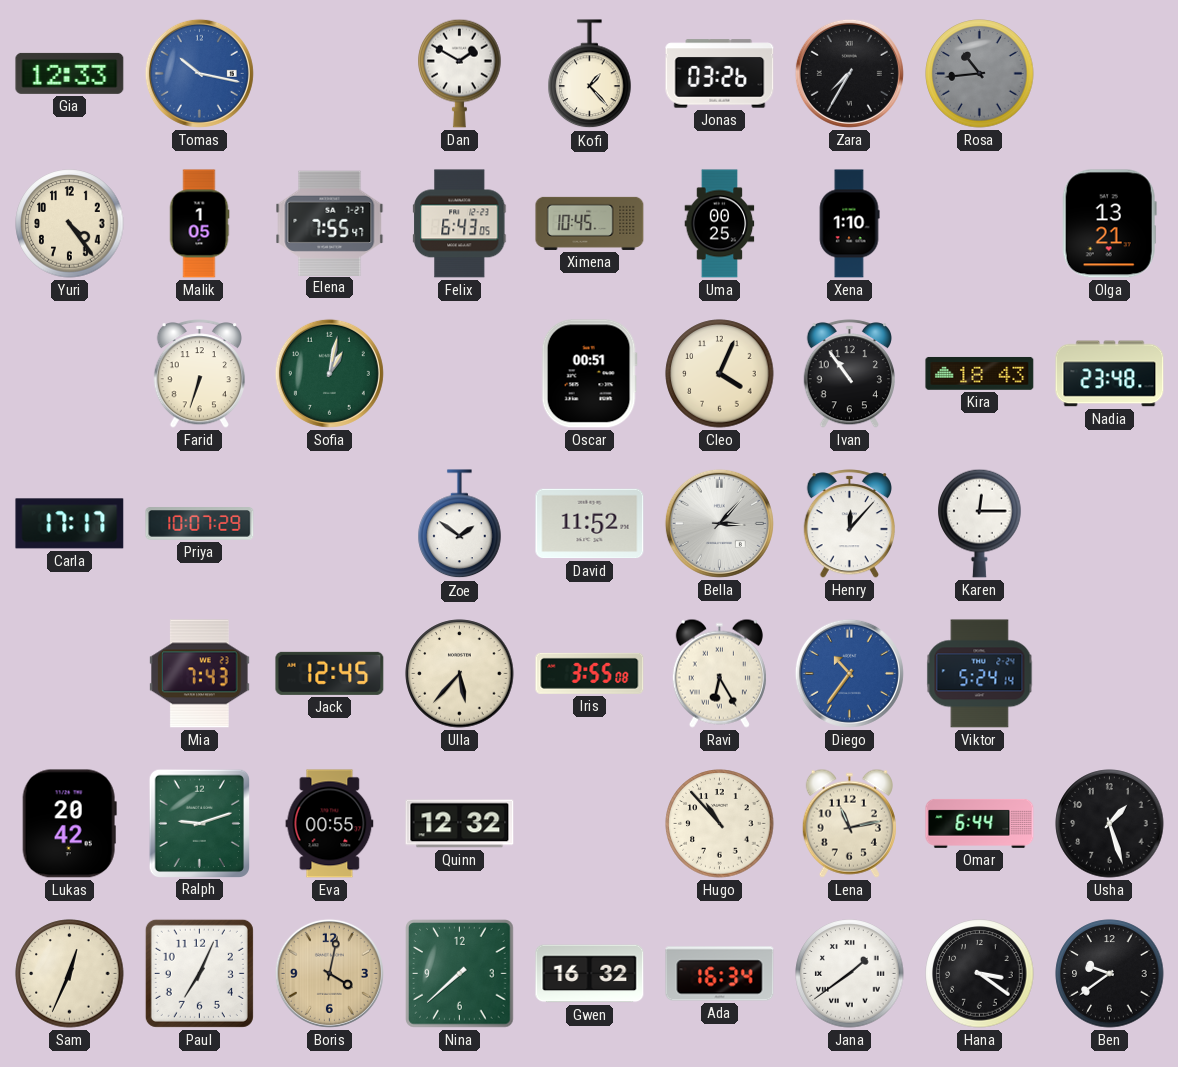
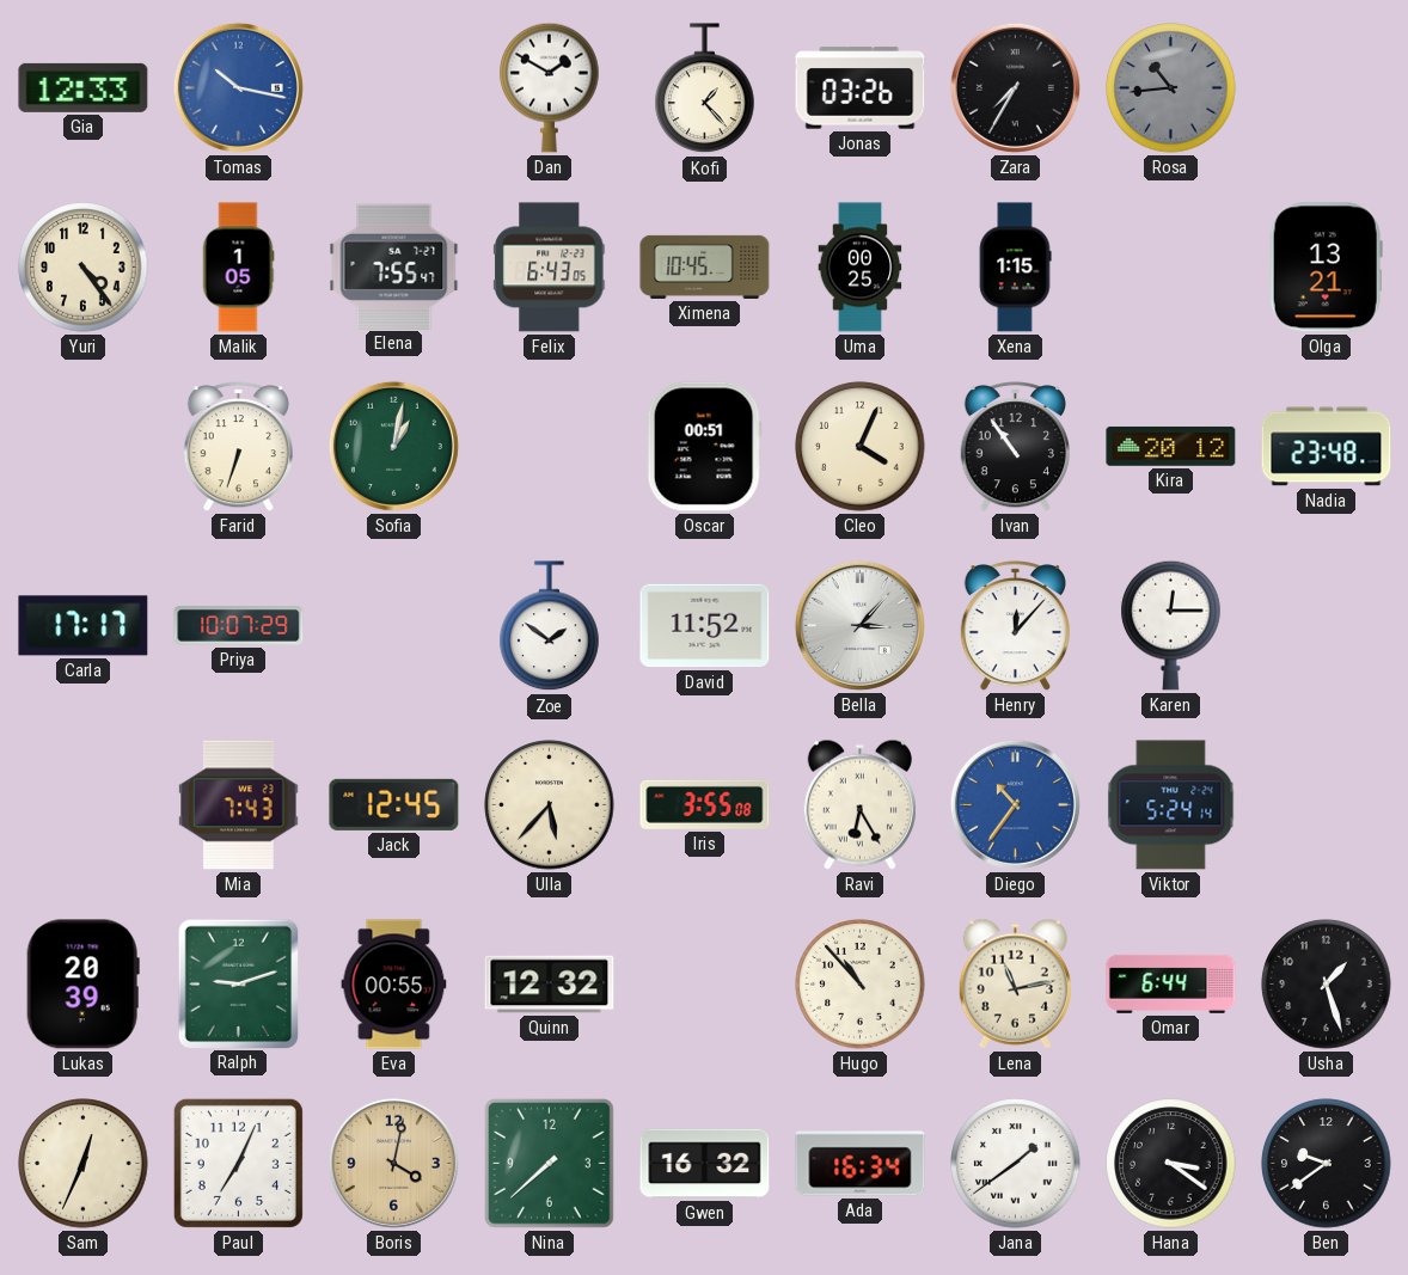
Xena: 1:10 -> 1:15
Kira: 18:43 -> 20:12
Lukas: 20:42 -> 20:39
